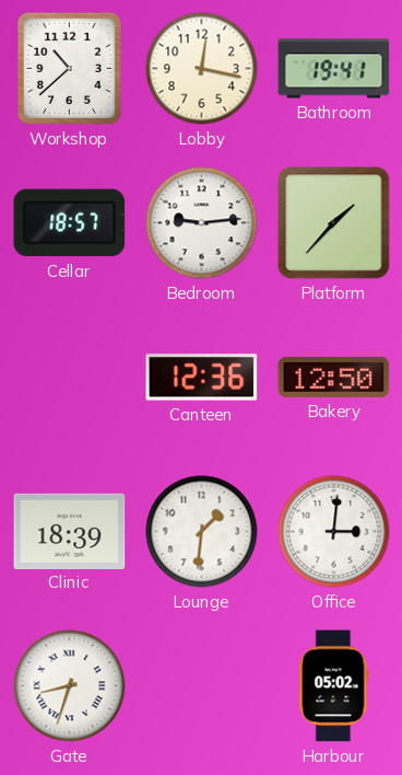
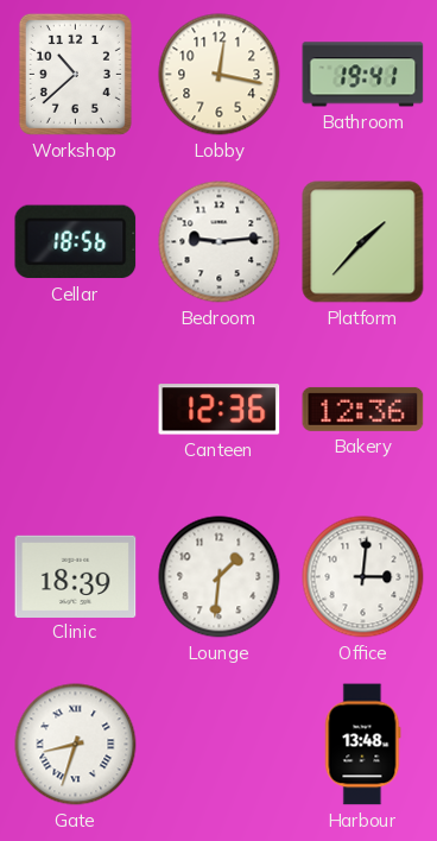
Cellar: 18:57 -> 18:56
Bakery: 12:50 -> 12:36
Harbour: 05:02 -> 13:48
